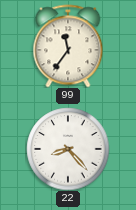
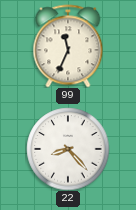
99: 11:36 -> 11:34
